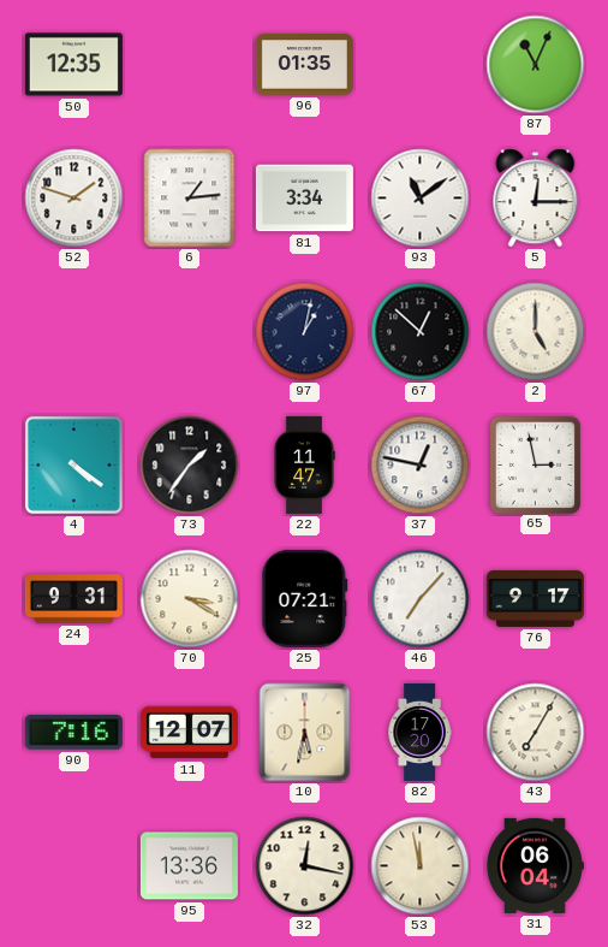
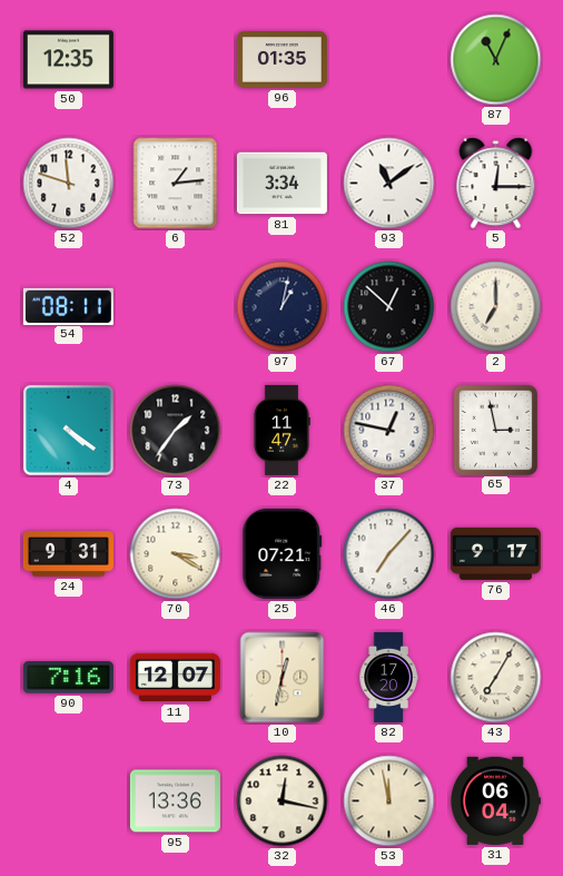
52: 1:48 -> 11:48
54: none -> 08:11
2: 5:00 -> 7:00
10: 5:32 -> 12:32
